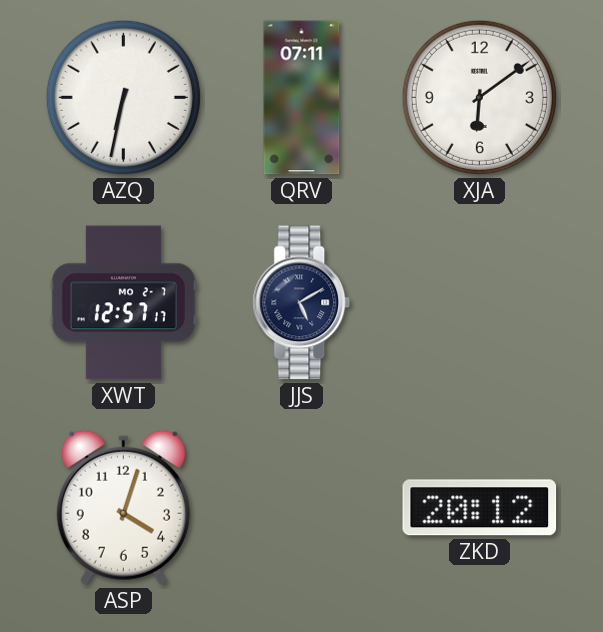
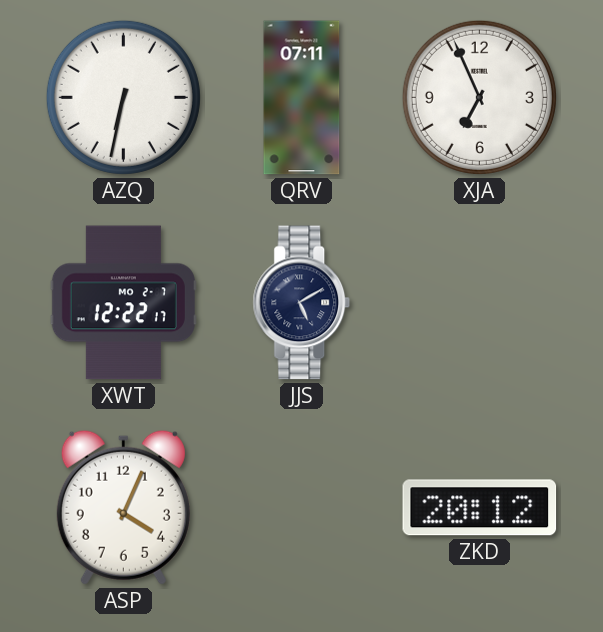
XJA: 6:09 -> 6:56
XWT: 12:57 -> 12:22
ASP: 4:03 -> 4:04
